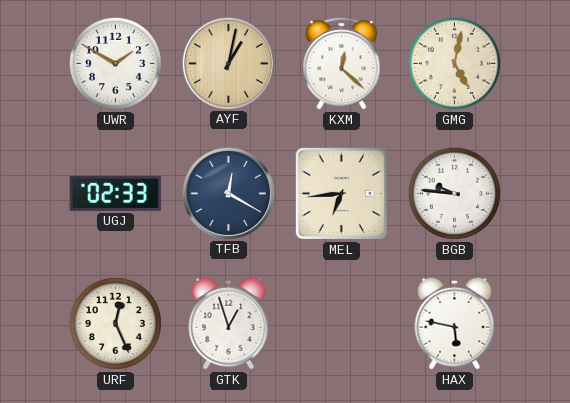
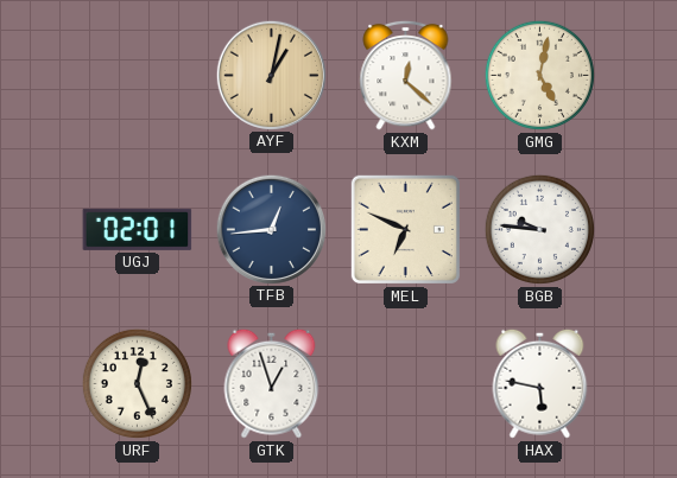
UWR: 1:50 -> none
UGJ: 02:33 -> 02:01
TFB: 12:20 -> 12:44
MEL: 6:44 -> 6:49
